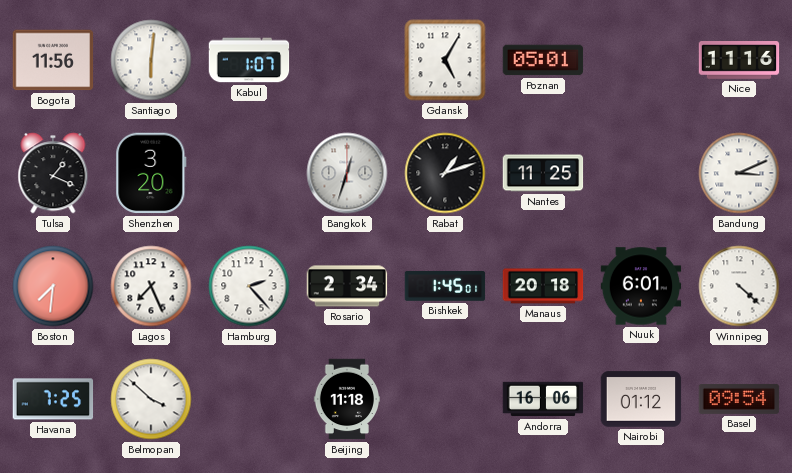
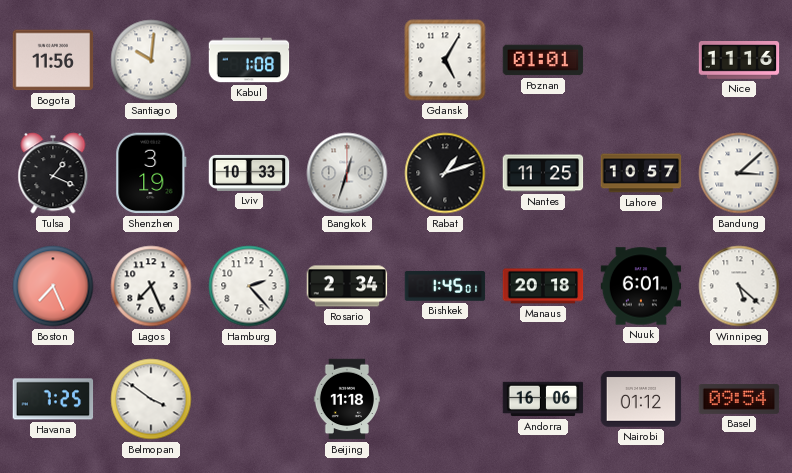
Santiago: 6:01 -> 10:01
Kabul: 1:07 -> 1:08
Poznan: 05:01 -> 01:01
Shenzhen: 3:20 -> 3:19
Lviv: none -> 10:33
Lahore: none -> 10:57
Bandung: 3:11 -> 3:08
Boston: 7:31 -> 7:26
Winnipeg: 4:22 -> 5:22
Belmopan: 3:52 -> 3:51
